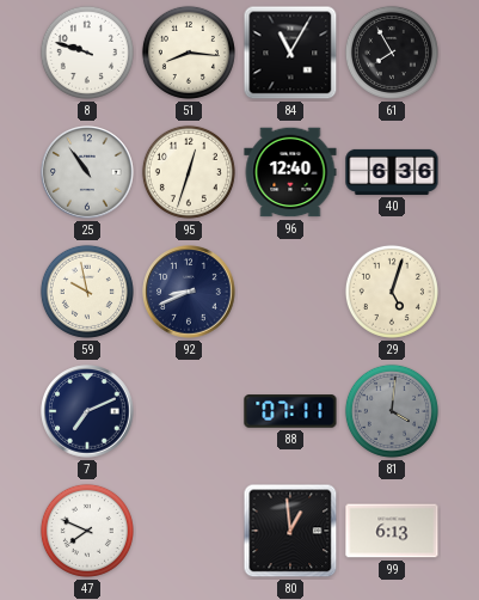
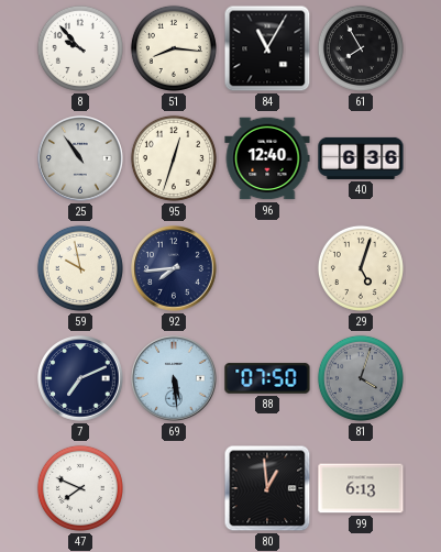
8: 9:48 -> 9:53
92: 8:41 -> 7:44
69: none -> 5:29
88: 07:11 -> 07:50
81: 4:01 -> 4:03
